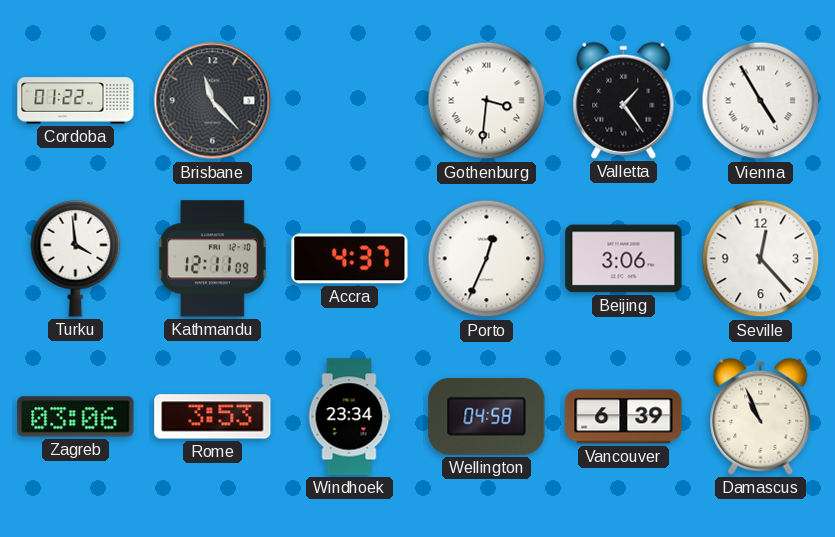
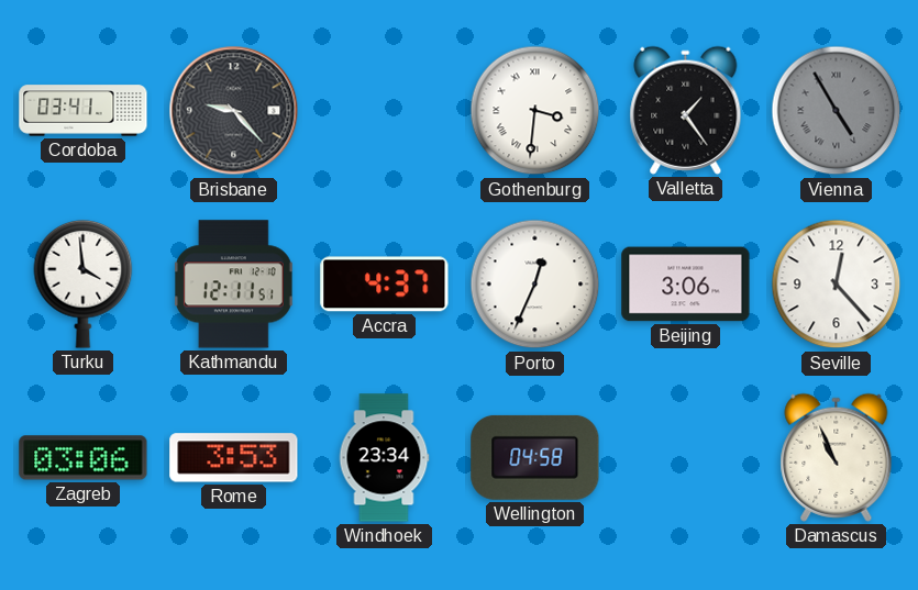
Cordoba: 01:22 -> 03:41
Brisbane: 11:23 -> 9:23
Vienna dial: white -> grey
Kathmandu: 12:11:09 -> 12:11:51
Vancouver: 6:39 -> none
